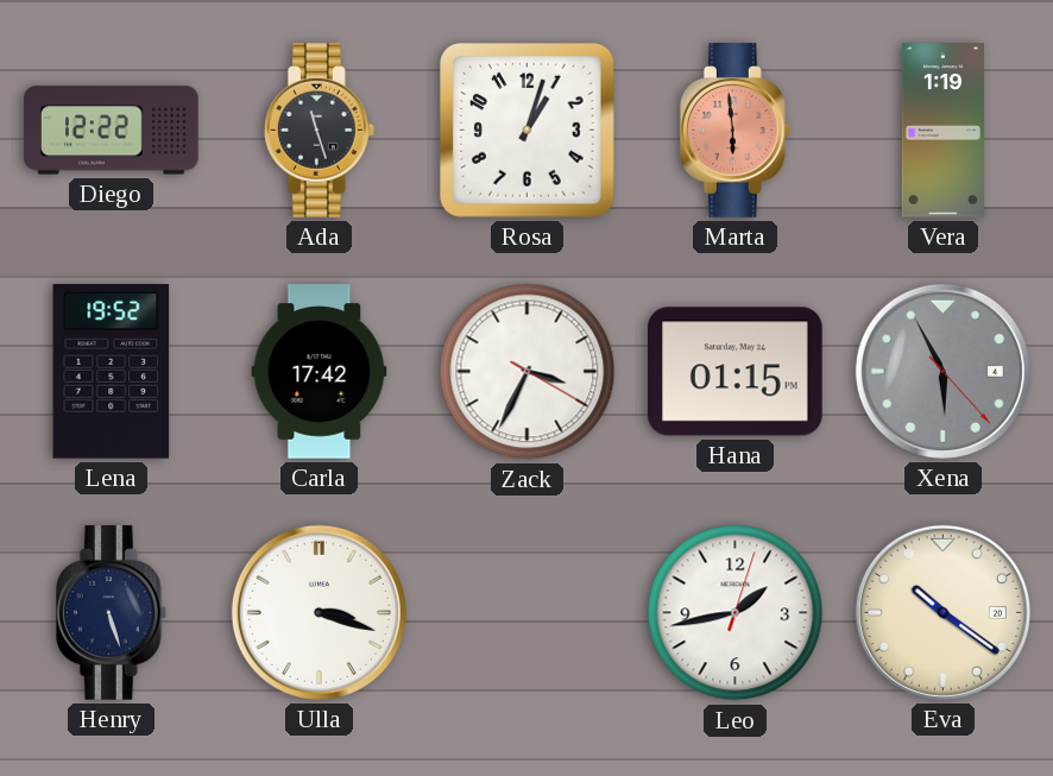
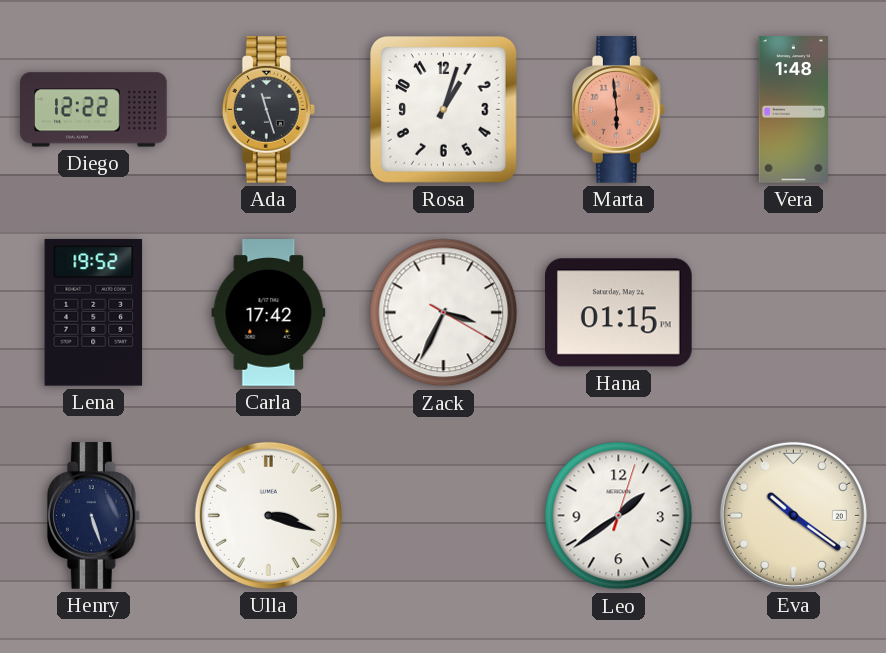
Vera: 1:19 -> 1:48
Xena: 5:55 -> none
Leo: 1:43 -> 1:39
